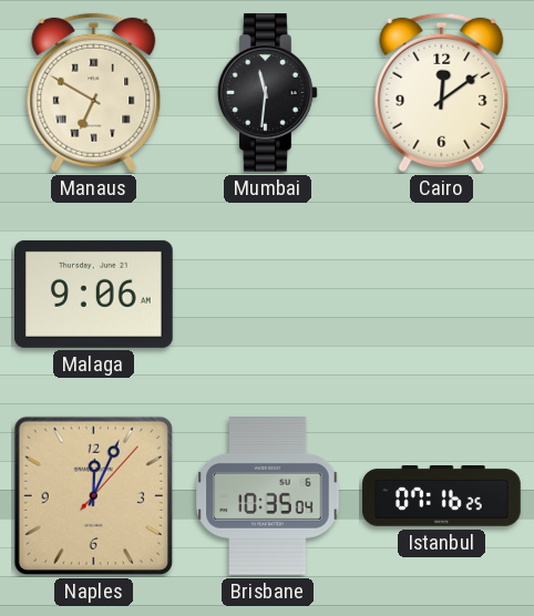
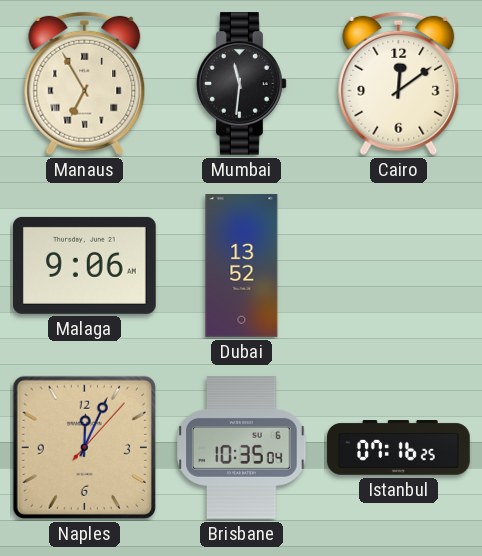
Manaus: 6:50 -> 6:55
Dubai: none -> 13:52
